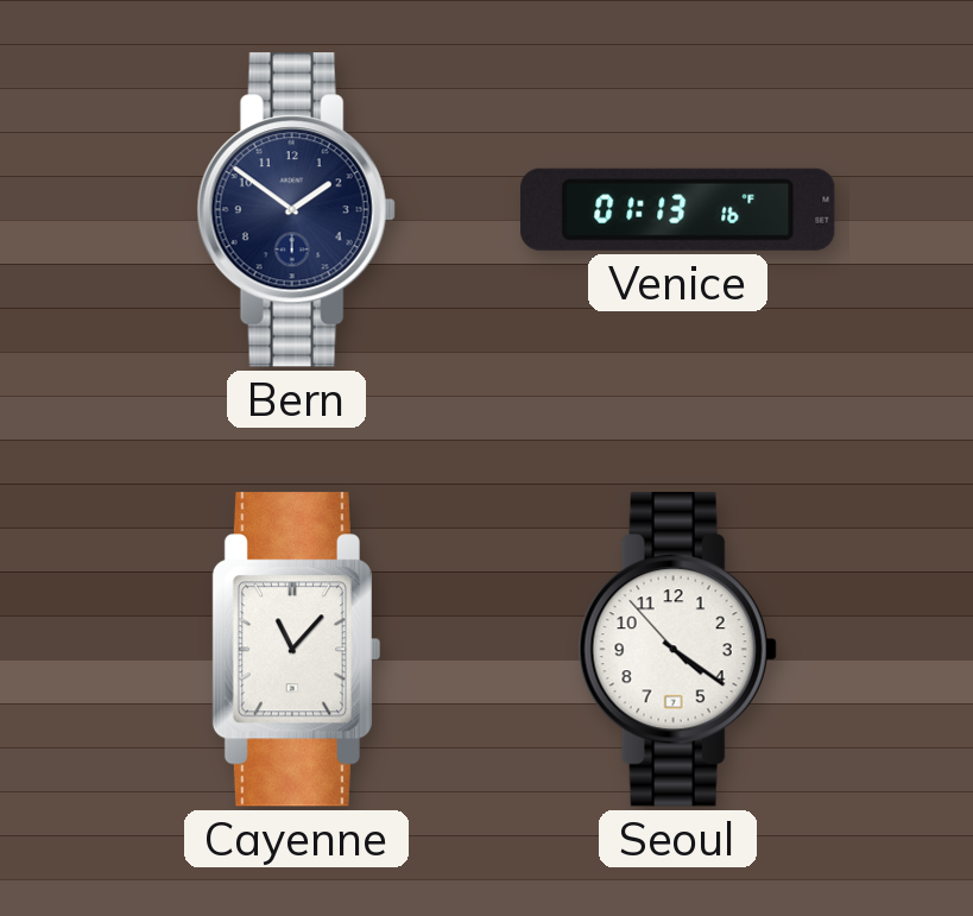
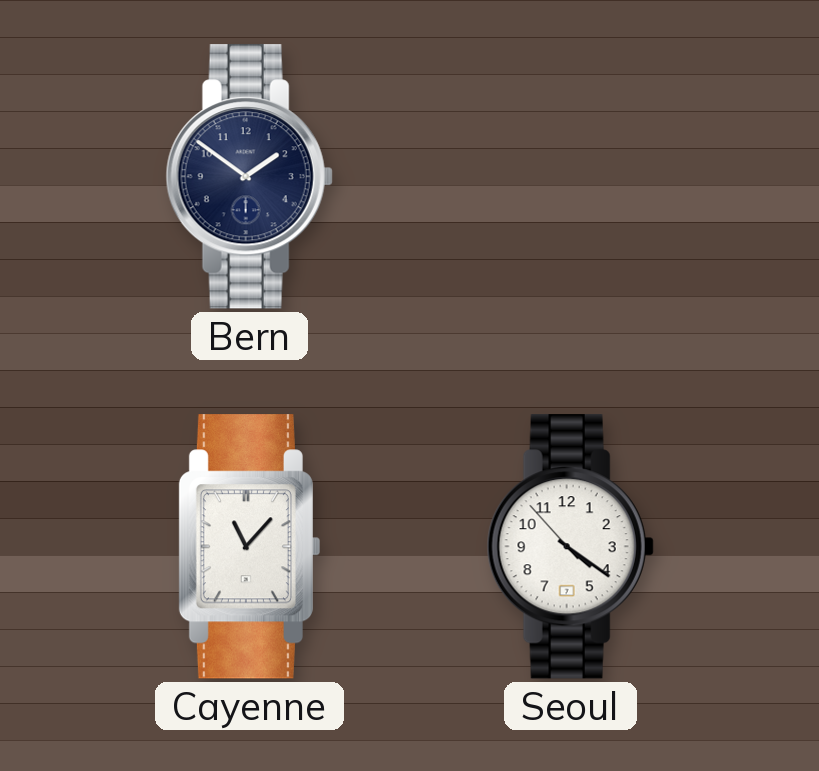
Venice: 01:13 -> none
